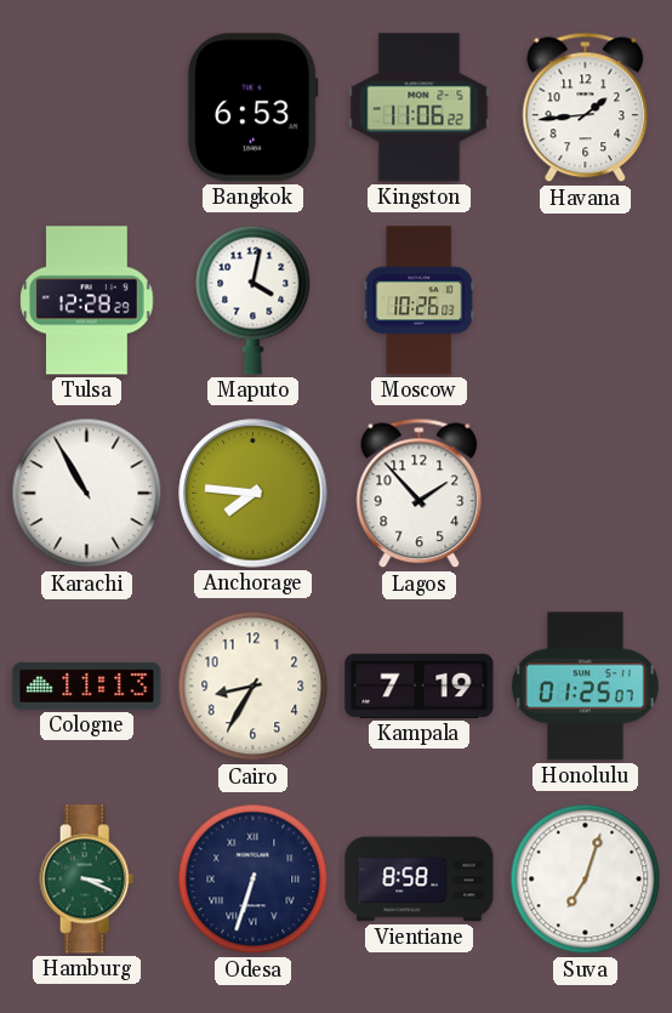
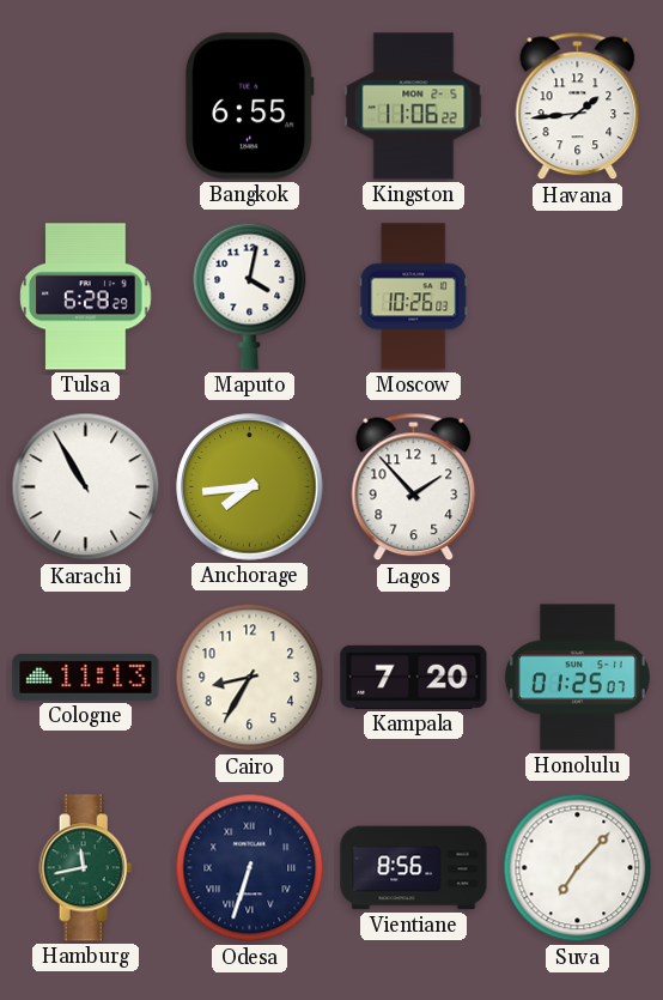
Bangkok: 6:53 -> 6:55
Tulsa: 12:28 -> 6:28
Anchorage: 7:46 -> 7:44
Kampala: 7:19 -> 7:20
Hamburg: 3:19 -> 11:43
Vientiane: 8:58 -> 8:56
Suva: 7:03 -> 7:07
